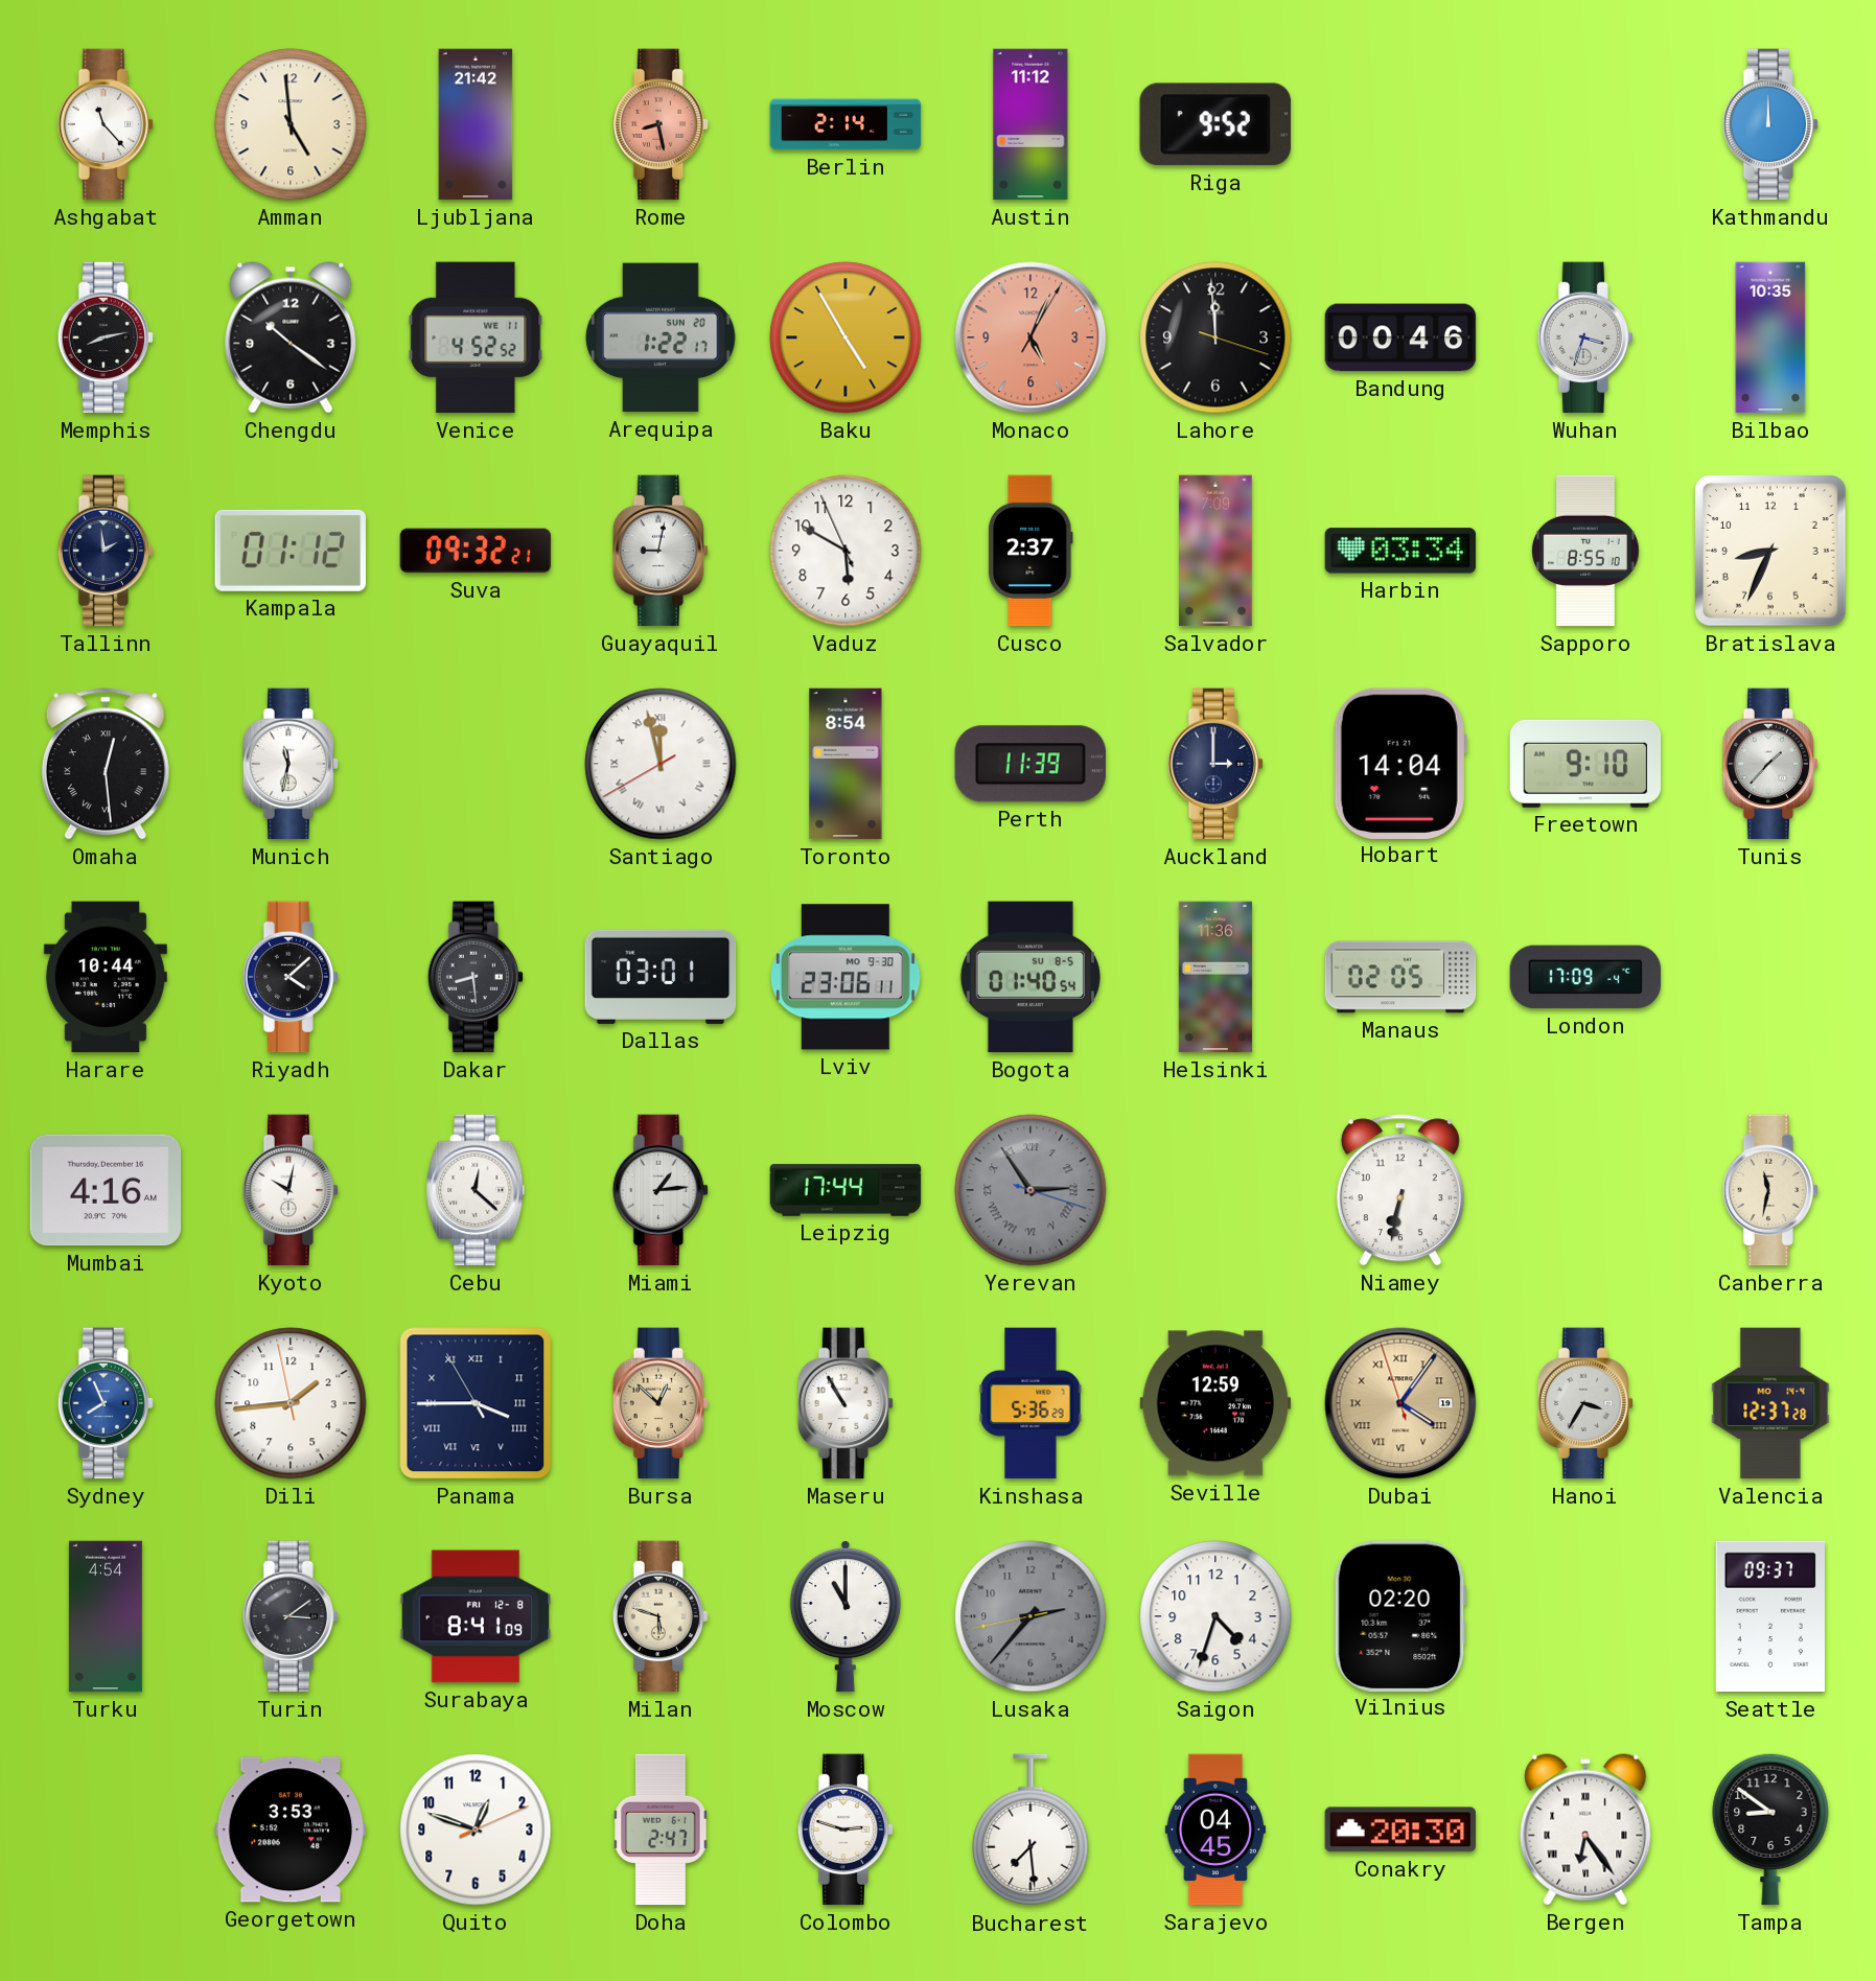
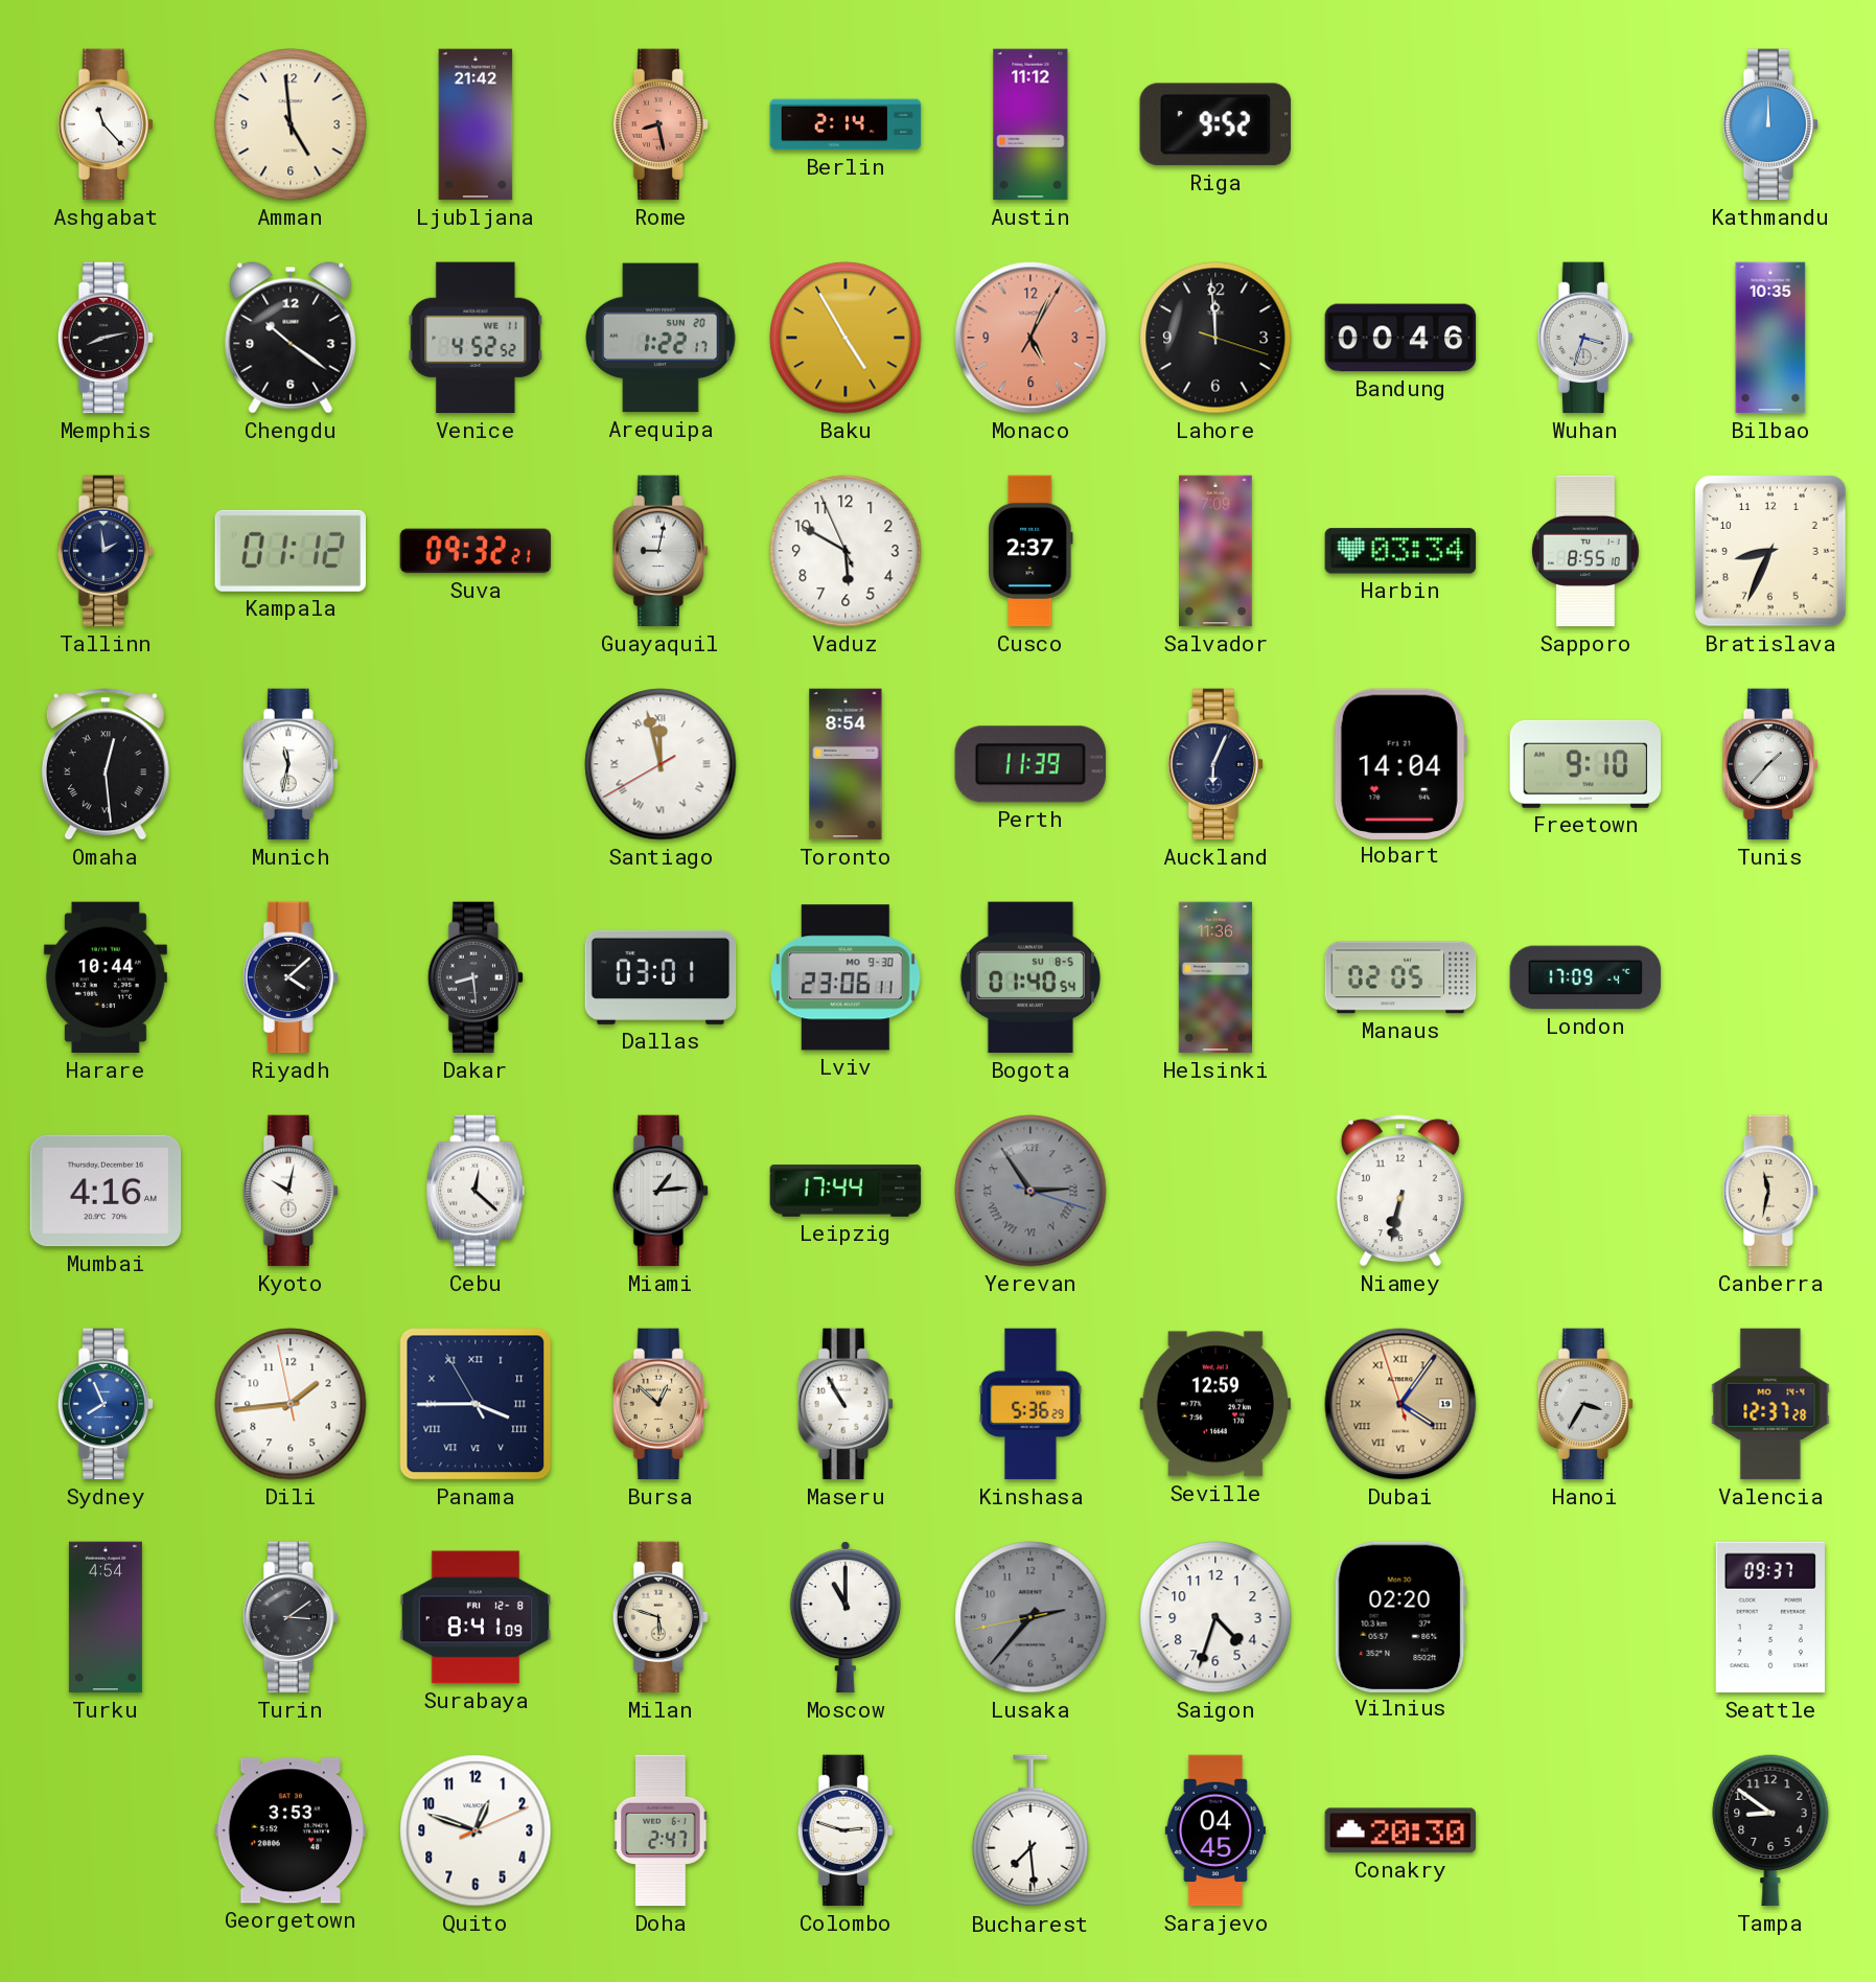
Auckland: 3:00 -> 6:04
Bergen: 6:24 -> none
